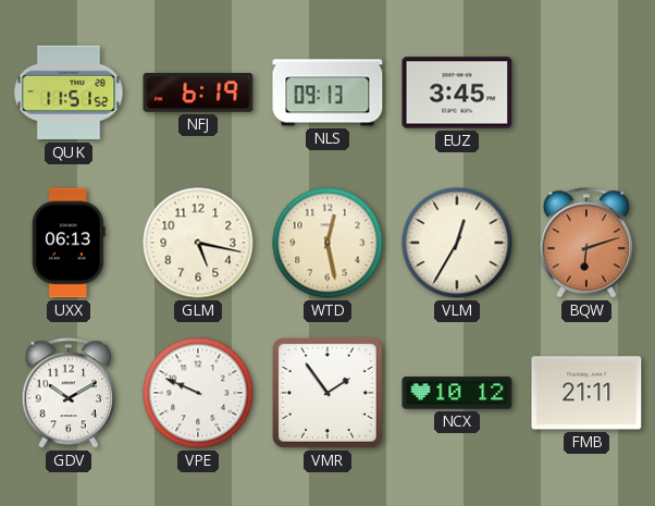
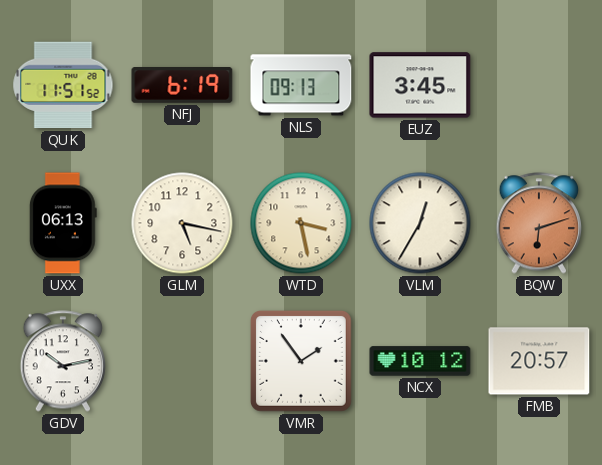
WTD: 12:28 -> 3:28
GDV: 10:10 -> 10:13
VPE: 9:49 -> none
FMB: 21:11 -> 20:57
